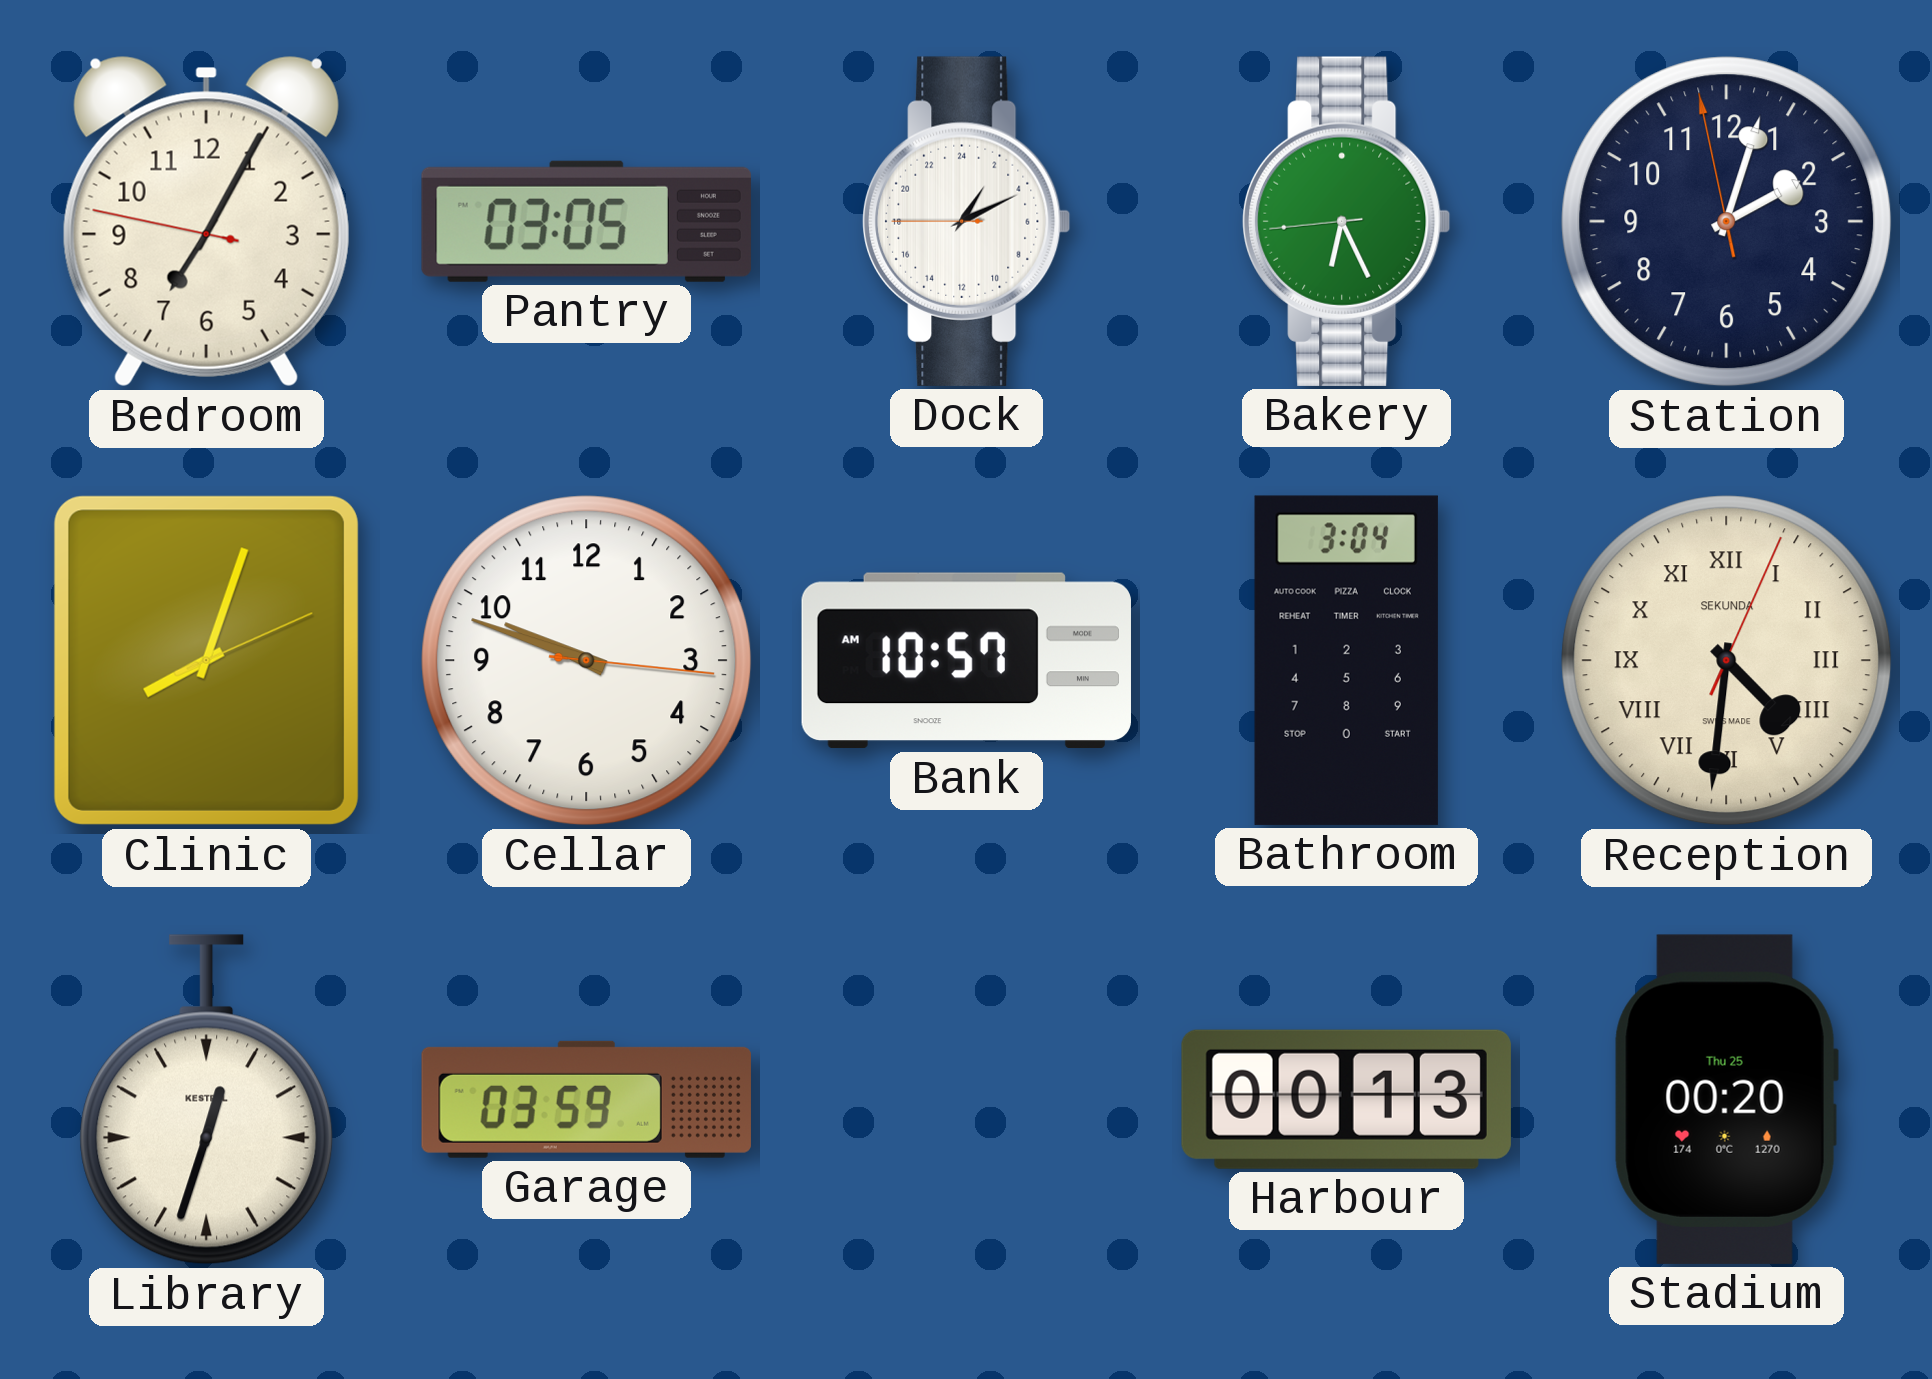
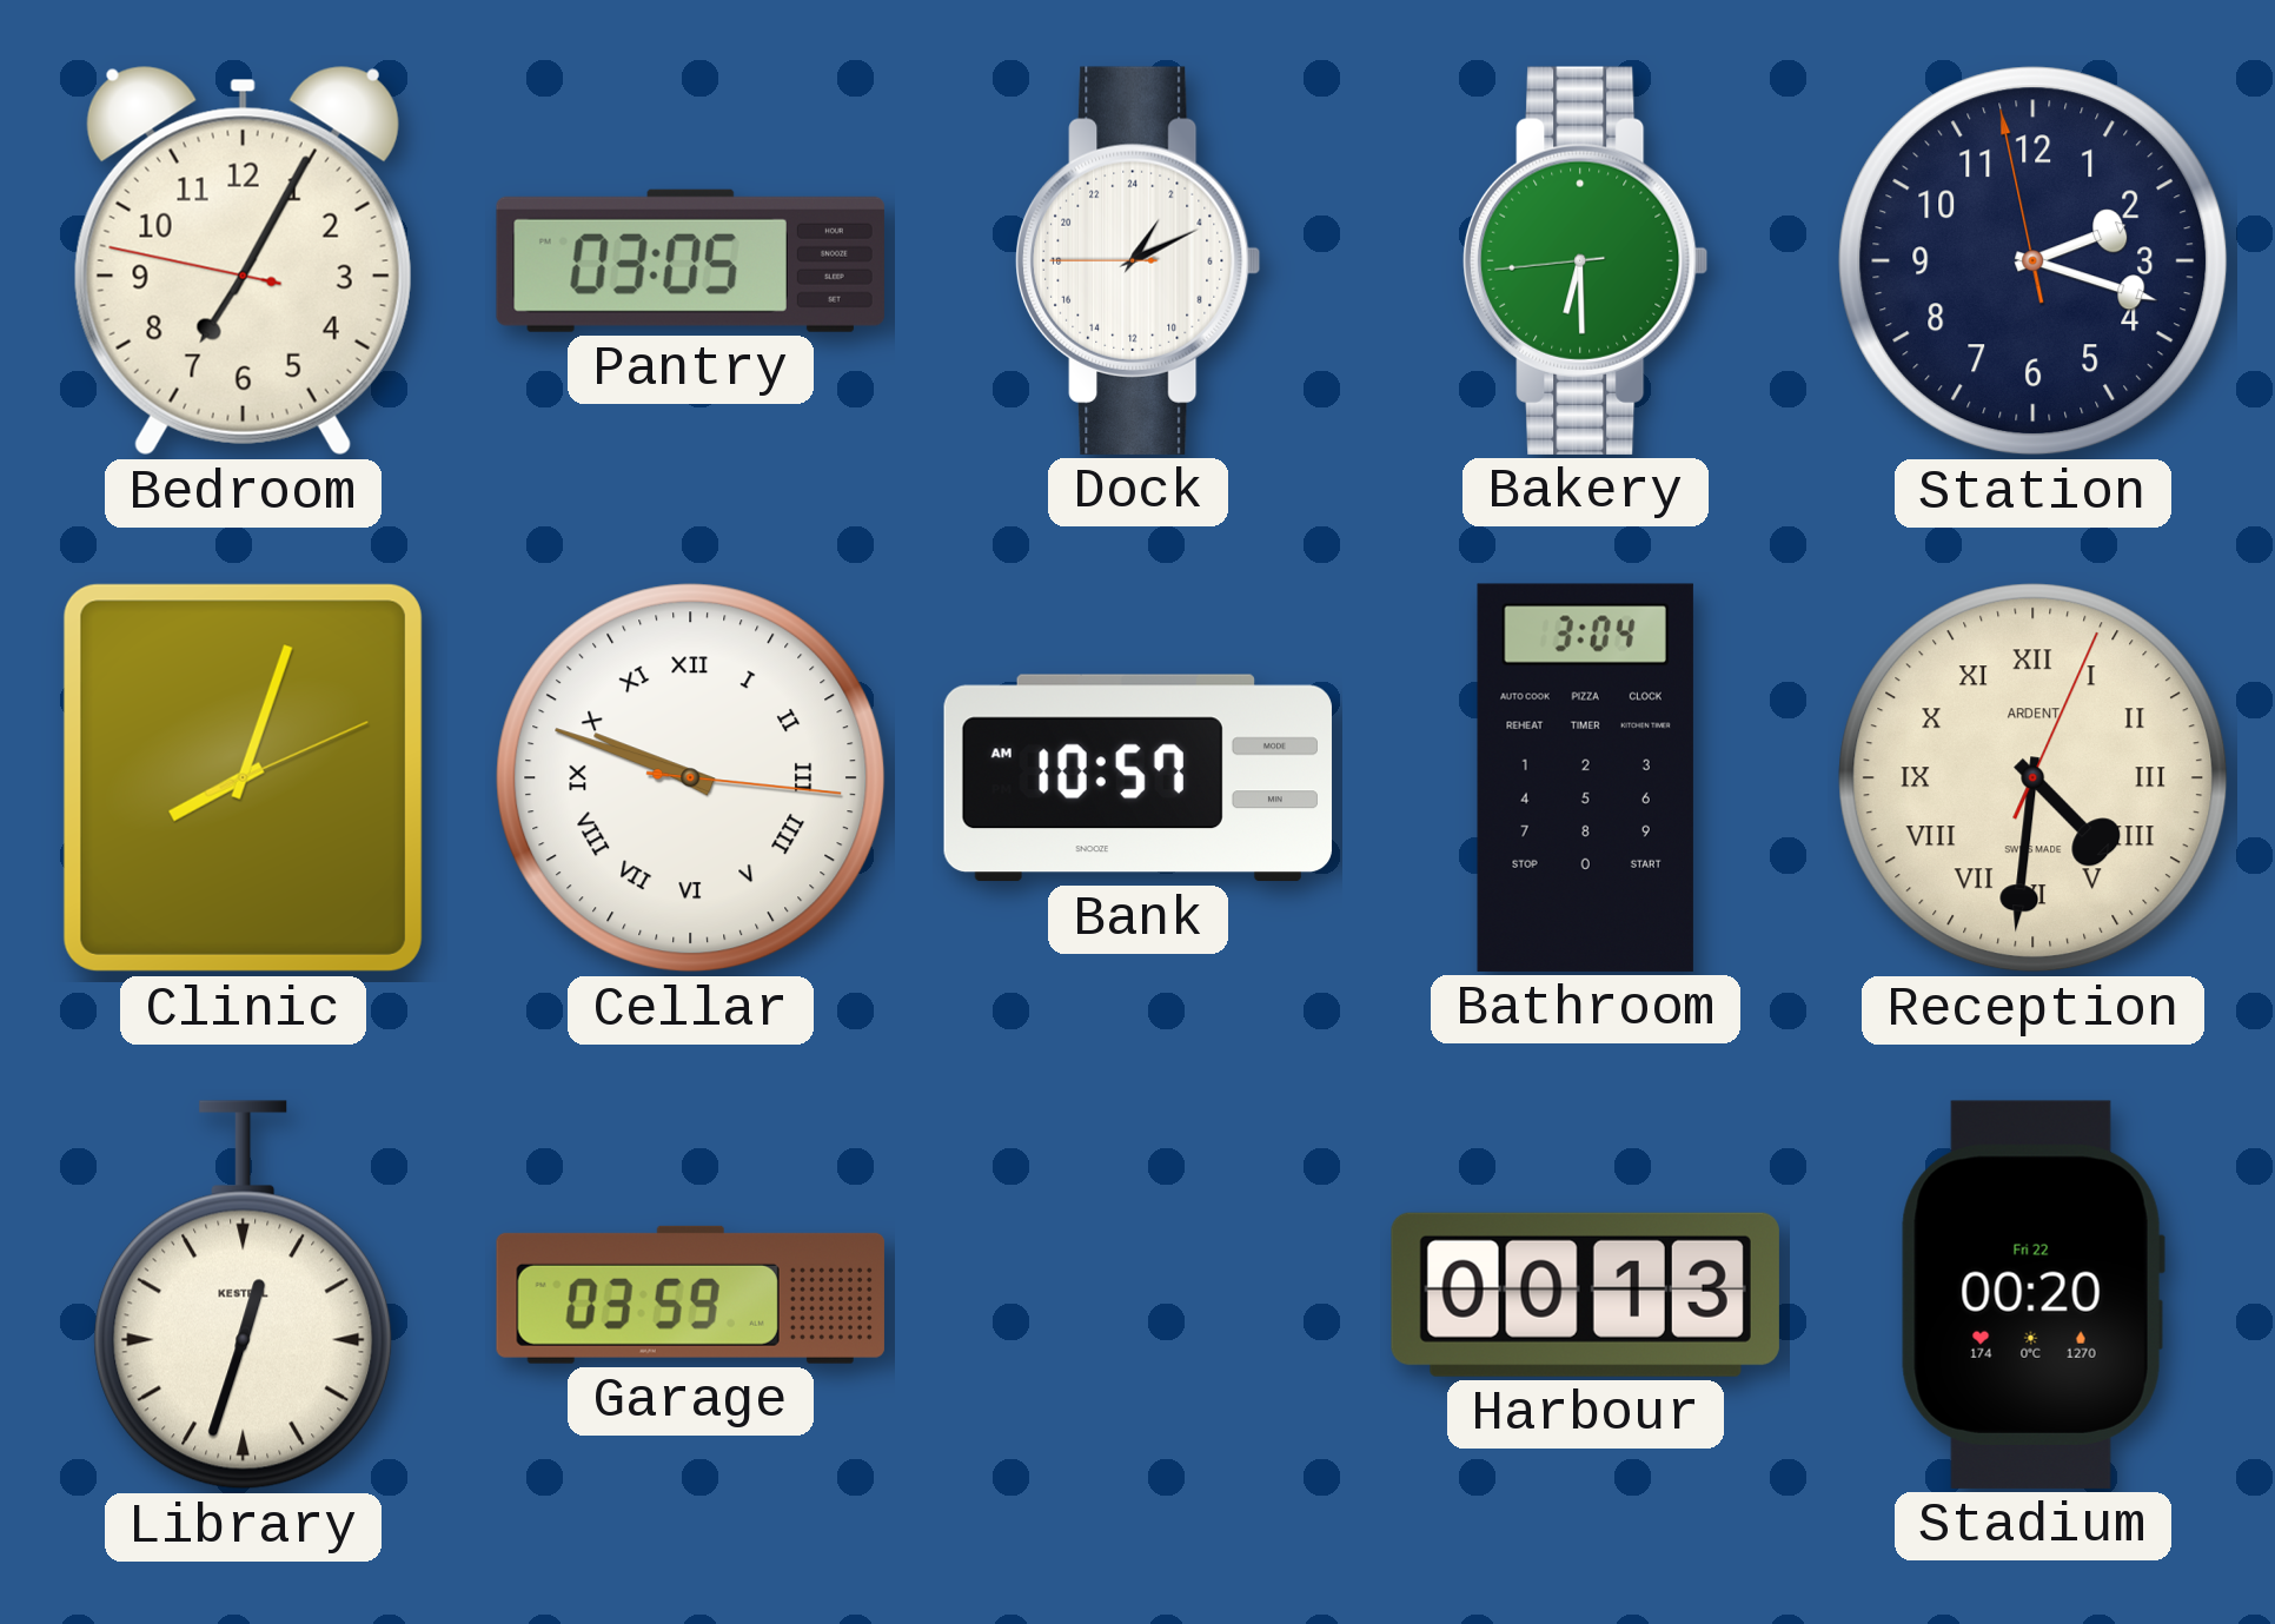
Bakery: 6:25 -> 6:29
Station: 2:02 -> 2:17
Cellar numerals: Arabic -> Roman
Reception brand: SEKUNDA -> ARDENT
Stadium date: Thu 25 -> Fri 22
